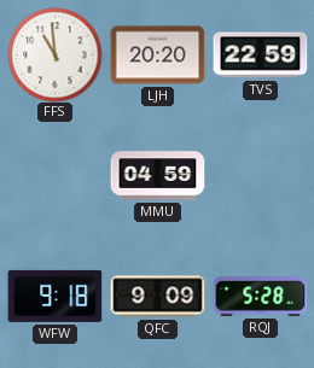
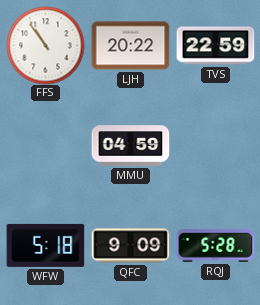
FFS: 10:59 -> 10:54
LJH: 20:20 -> 20:22
WFW: 9:18 -> 5:18
